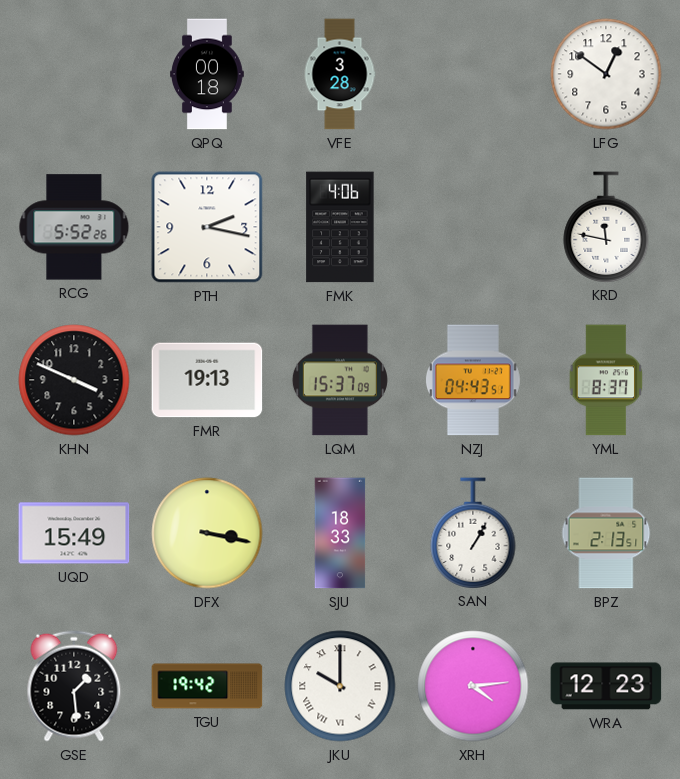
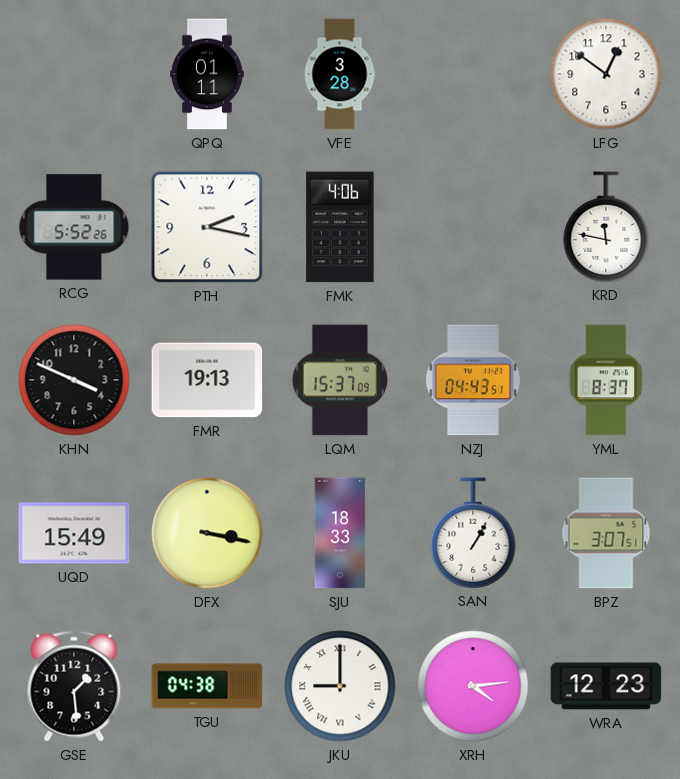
QPQ: 00:18 -> 01:11
BPZ: 2:13 -> 3:07
TGU: 19:42 -> 04:38
JKU: 10:00 -> 9:00
